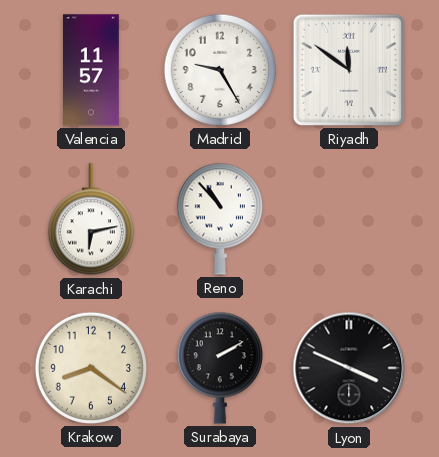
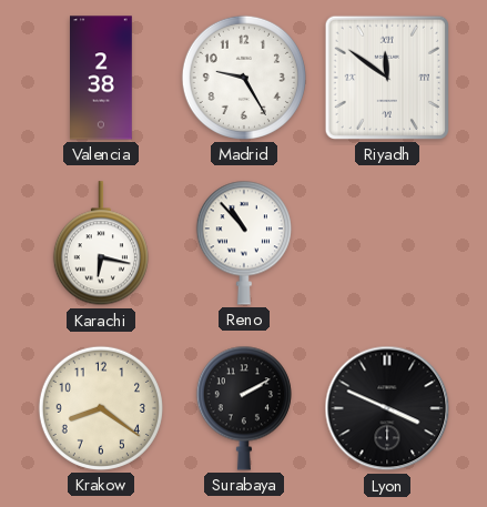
Valencia: 11:57 -> 2:38
Karachi: 6:13 -> 6:17
